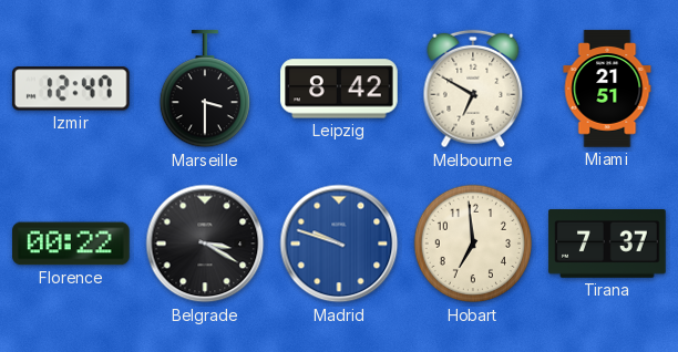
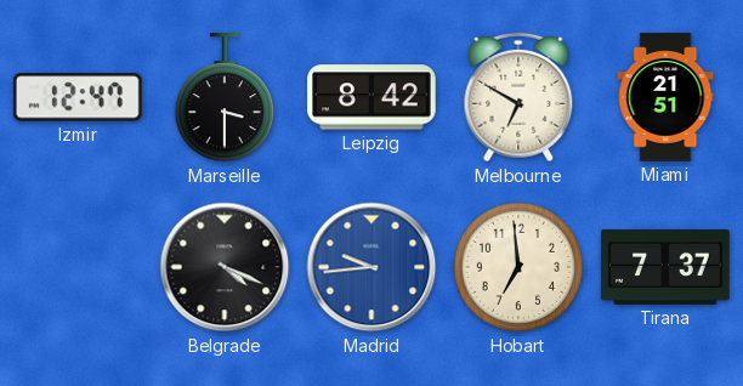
Florence: 00:22 -> none
Belgrade: 3:20 -> 4:19
Madrid: 9:48 -> 9:44
